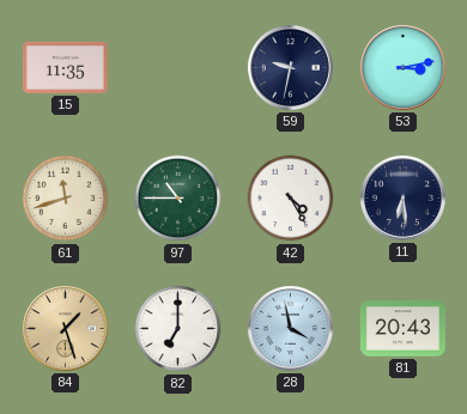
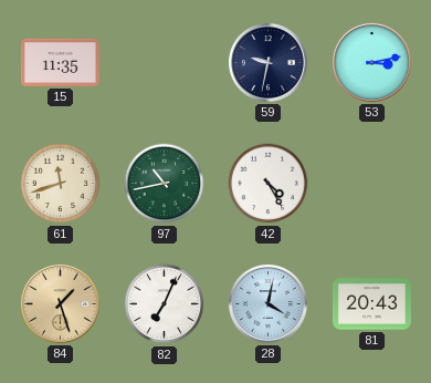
97: 10:45 -> 10:43
11: 6:29 -> none
82: 7:00 -> 7:04
28: 3:58 -> 4:02
